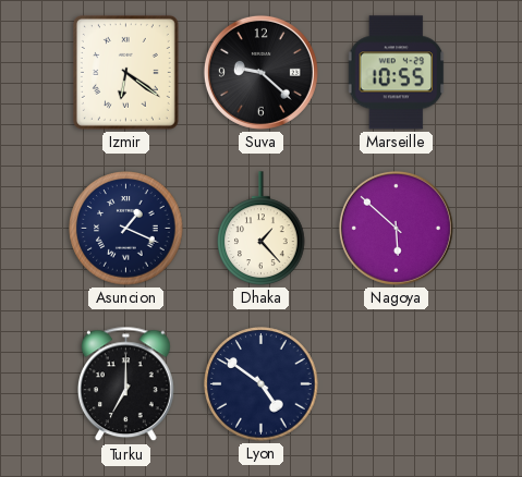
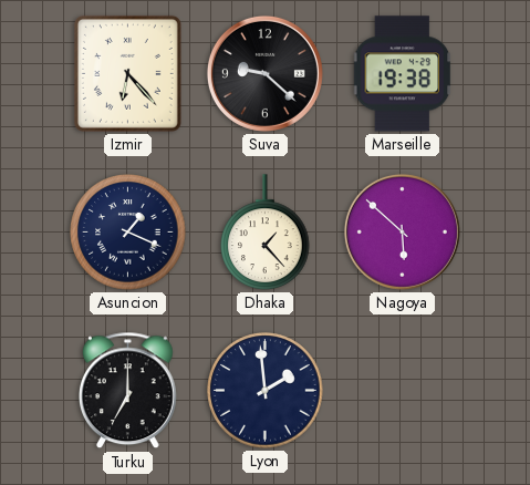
Izmir: 6:21 -> 6:23
Marseille: 10:55 -> 19:38
Lyon: 4:51 -> 1:59
